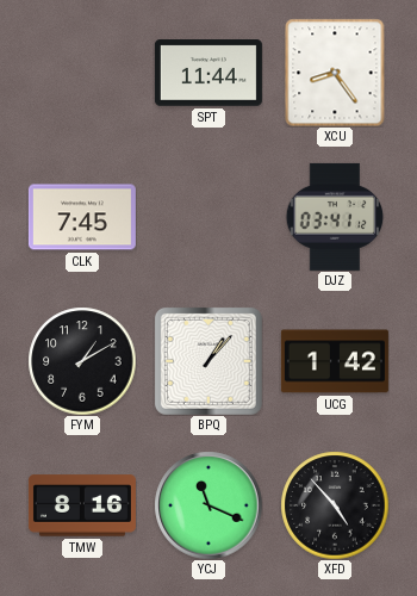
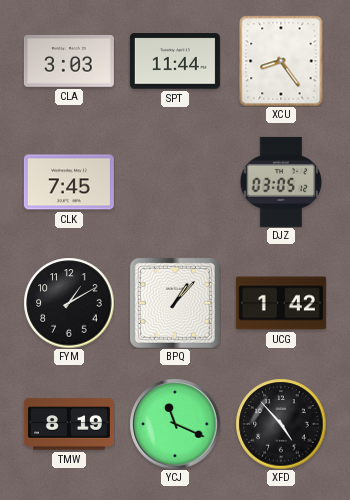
CLA: none -> 3:03
DJZ: 03:41 -> 03:05
TMW: 8:16 -> 8:19
